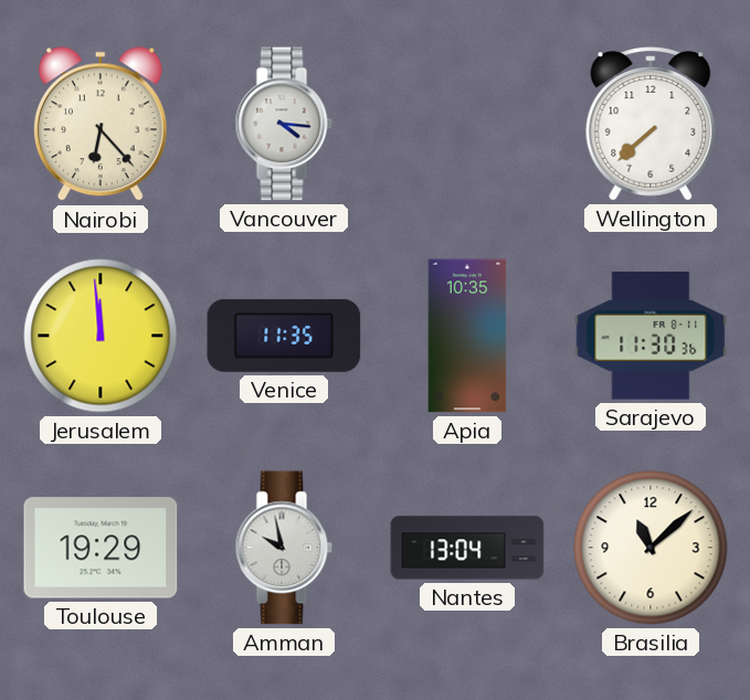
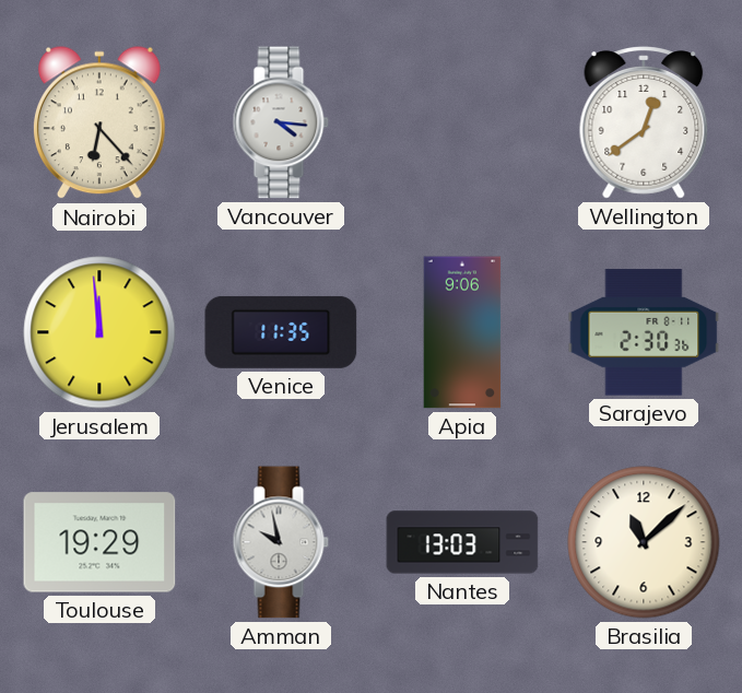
Wellington: 7:38 -> 12:39
Apia: 10:35 -> 9:06
Sarajevo: 11:30 -> 2:30
Nantes: 13:04 -> 13:03
